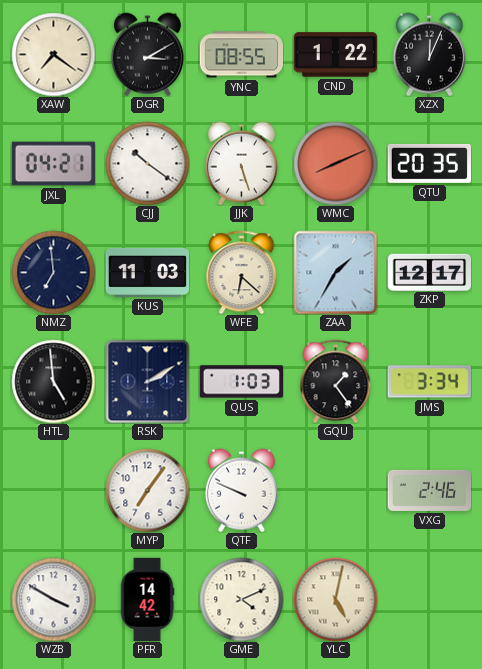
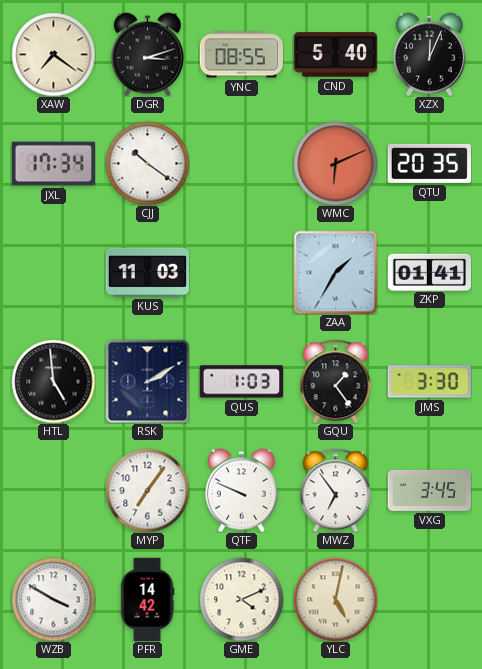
DGR: 3:10 -> 3:12
CND: 1:22 -> 5:40
JXL: 04:21 -> 17:34
JJK: 5:27 -> none
WMC: 8:11 -> 6:11
NMZ: 6:59 -> none
WFE: 6:22 -> none
ZKP: 12:17 -> 01:41
JMS: 3:34 -> 3:30
MWZ: none -> 6:54
VXG: 2:46 -> 3:45
